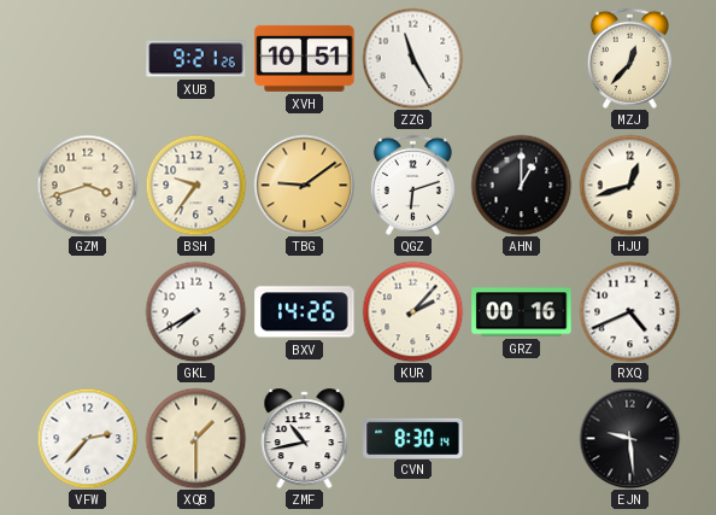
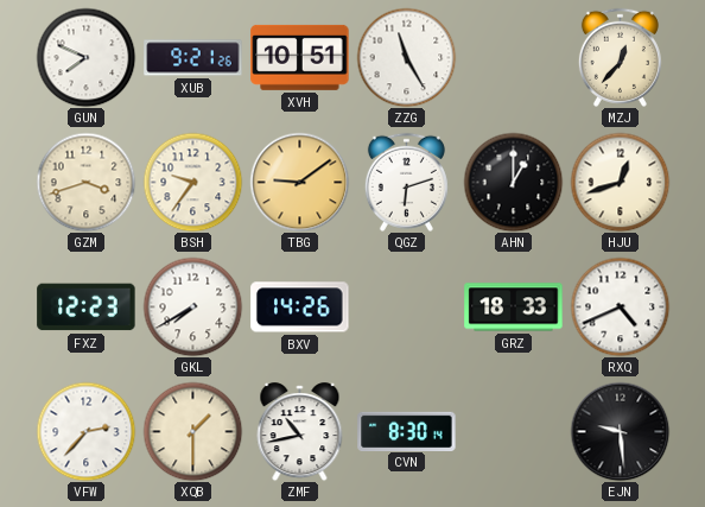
GUN: none -> 7:49
FXZ: none -> 12:23
KUR: 2:07 -> none
GRZ: 00:16 -> 18:33
